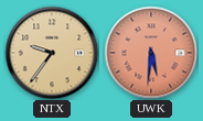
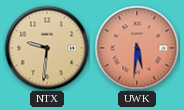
NTX: 9:36 -> 9:31
